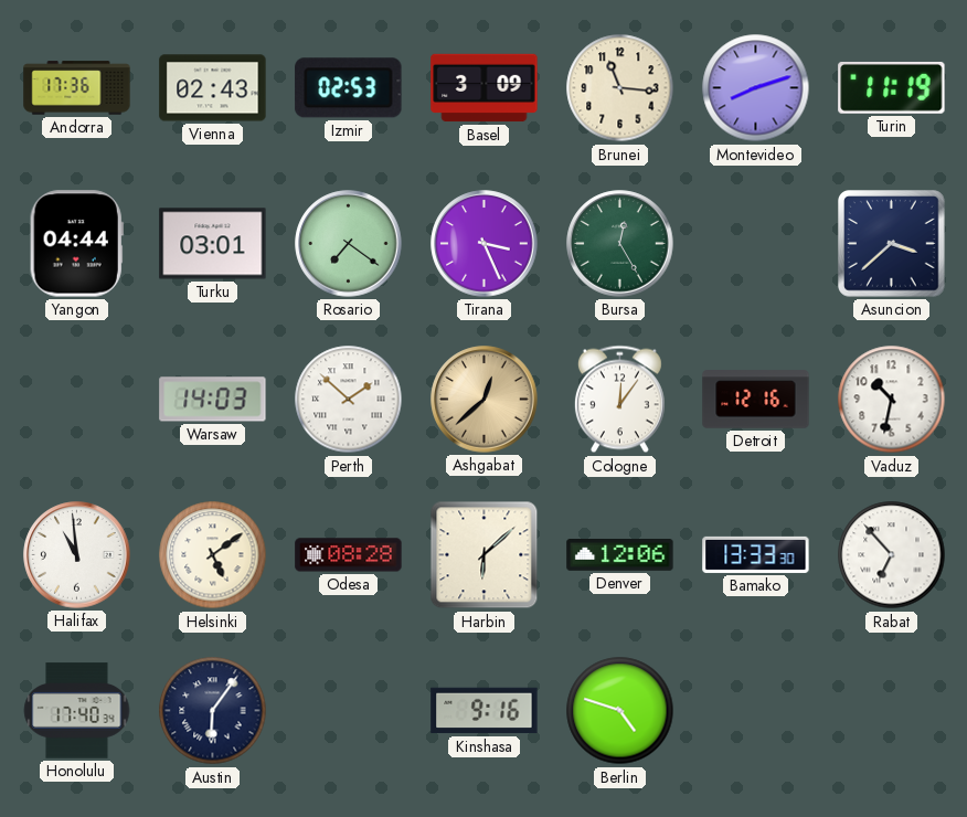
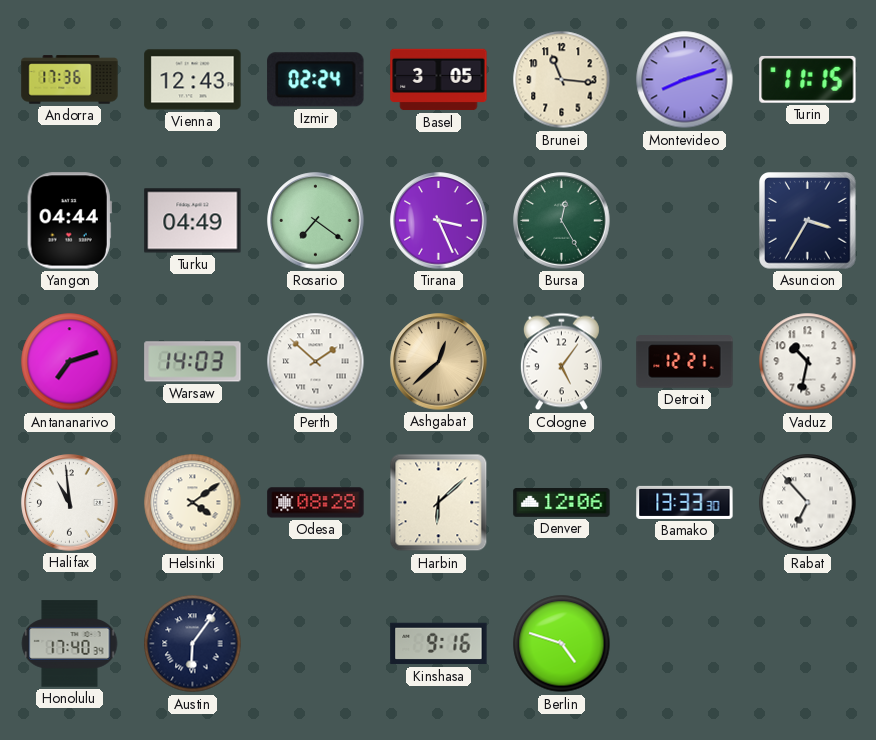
Vienna: 02:43 -> 12:43
Izmir: 02:53 -> 02:24
Basel: 3:09 -> 3:05
Turin: 11:19 -> 11:15
Turku: 03:01 -> 04:49
Asuncion: 3:38 -> 3:35
Antananarivo: none -> 7:12
Cologne: 12:06 -> 5:06
Detroit: 12:16 -> 12:21
Helsinki: 5:09 -> 4:09
